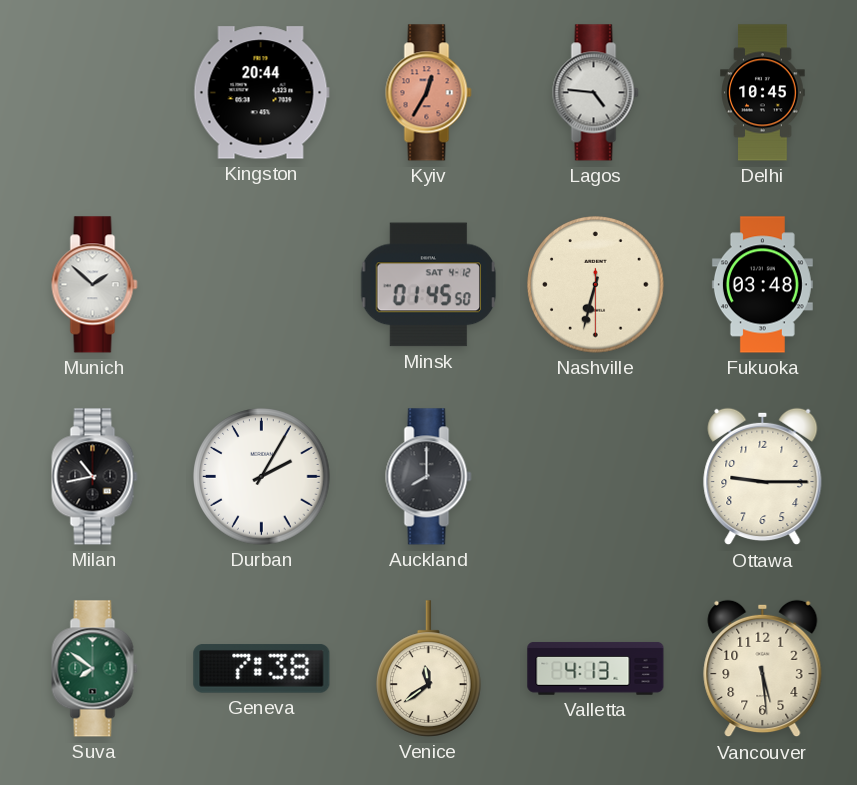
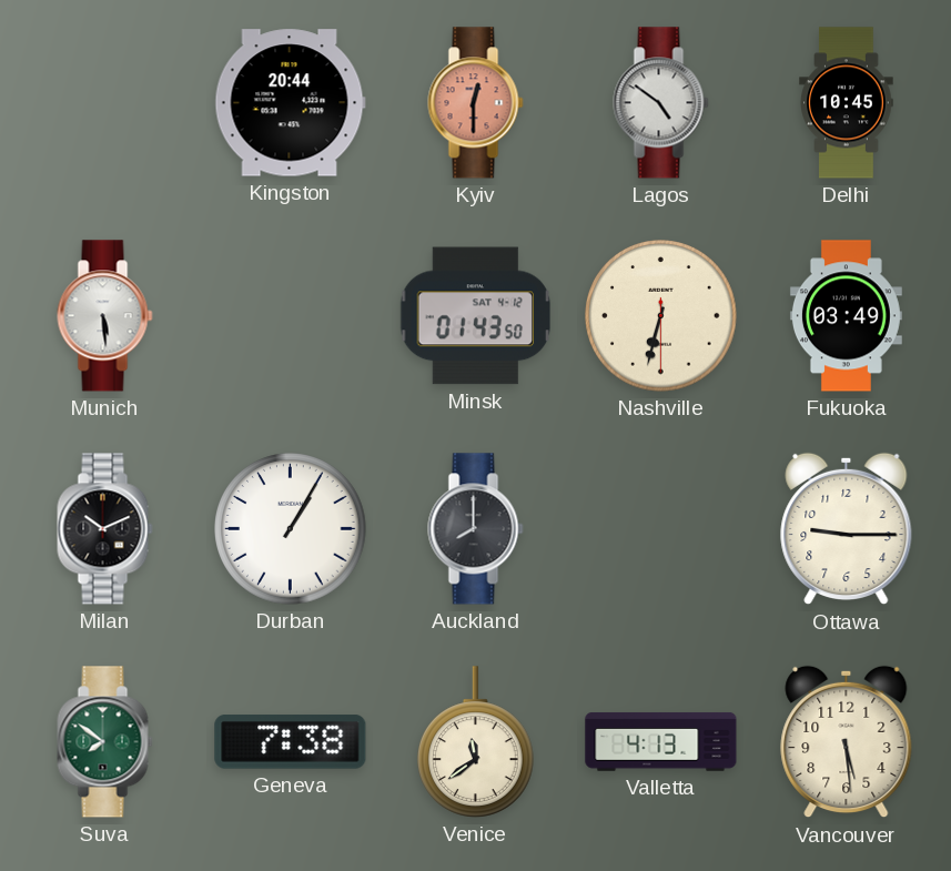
Kyiv: 12:35 -> 12:30
Lagos: 4:46 -> 4:51
Munich: 1:52 -> 5:29
Minsk: 01:45 -> 01:43
Fukuoka: 03:48 -> 03:49
Milan: 10:43 -> 10:11
Durban: 2:05 -> 1:05
